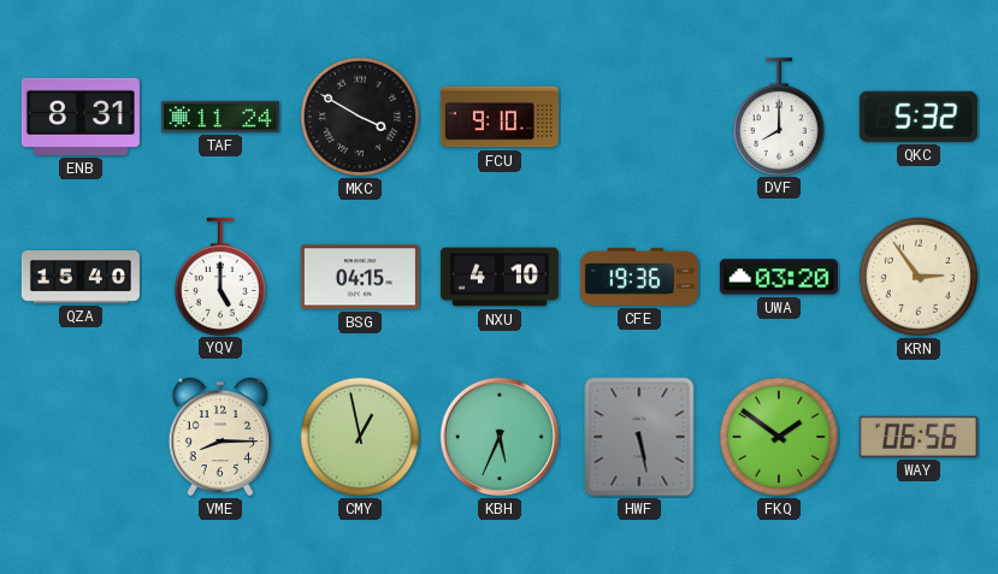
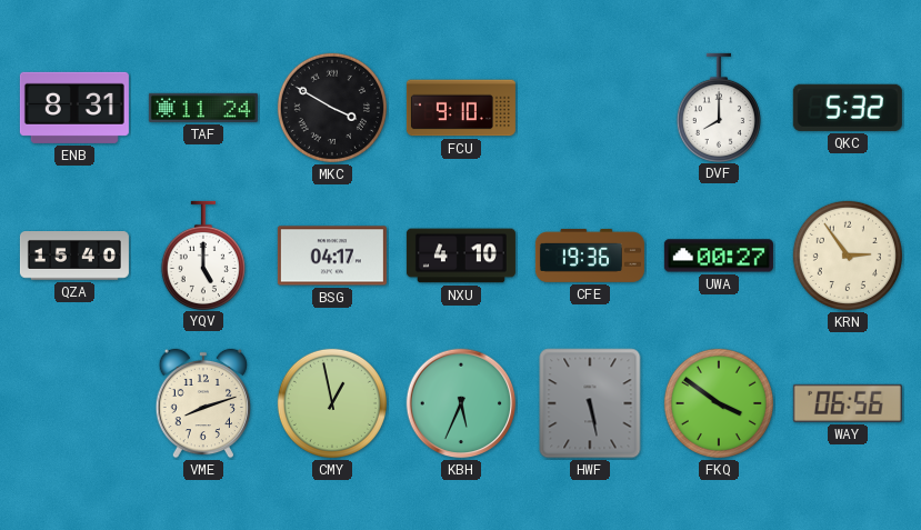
BSG: 04:15 -> 04:17
UWA: 03:20 -> 00:27
VME: 8:15 -> 8:12
FKQ: 1:51 -> 3:51
